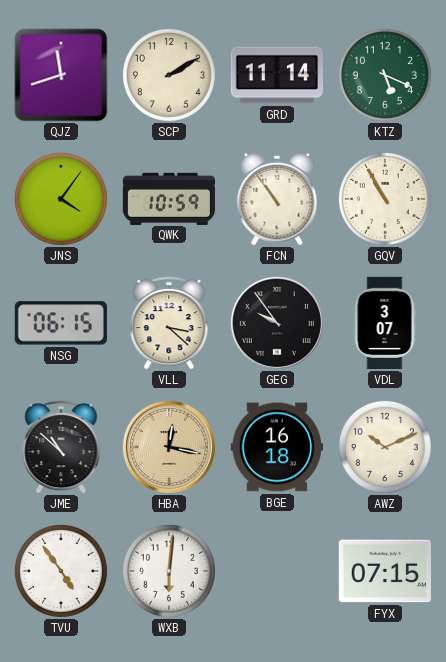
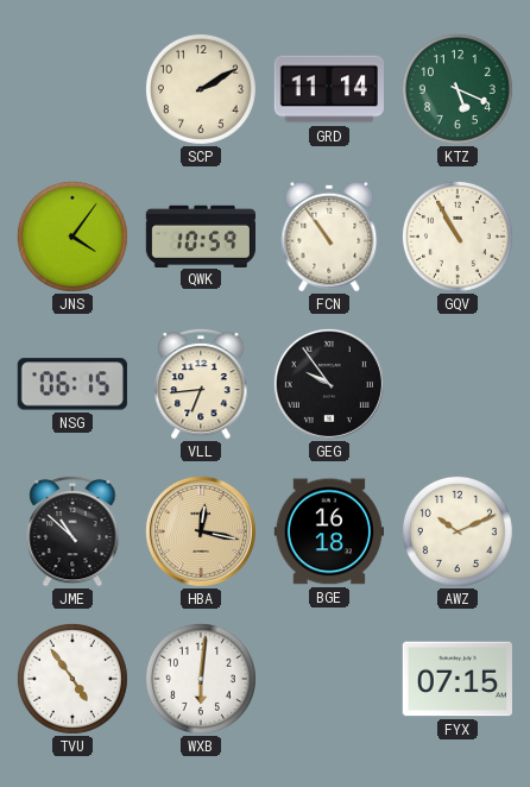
QJZ: 11:42 -> none
VLL: 3:22 -> 6:44
VDL: 3:07 -> none
